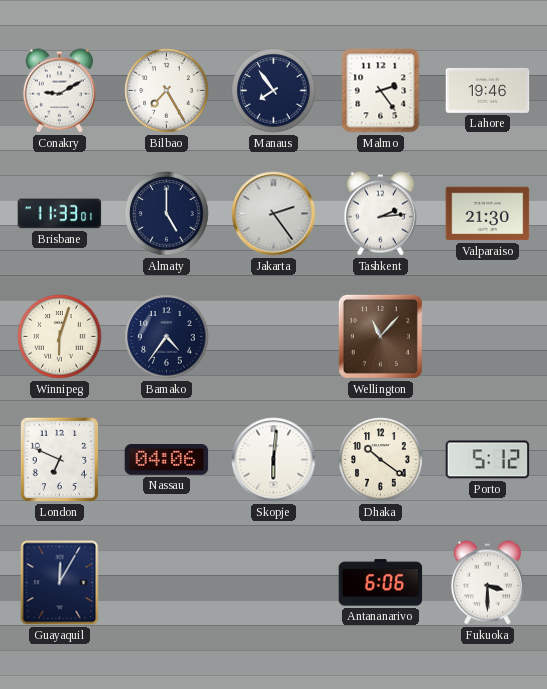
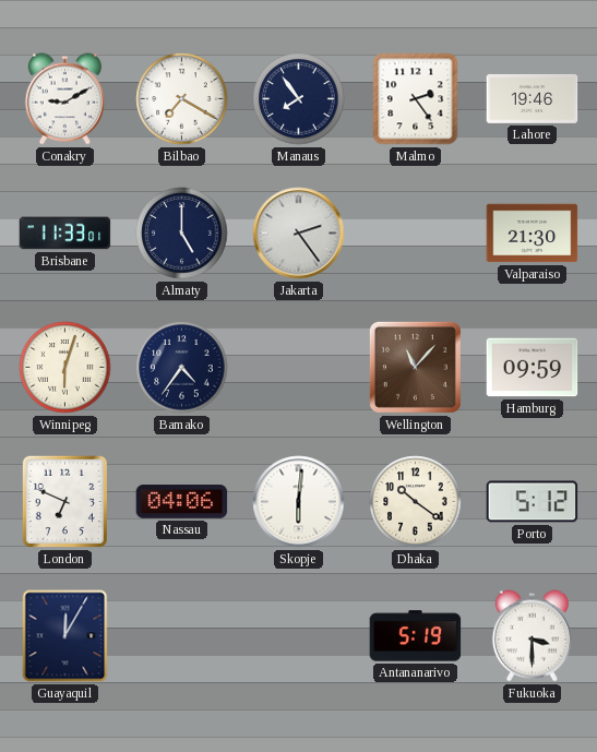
Bilbao: 7:25 -> 7:20
Tashkent: 2:14 -> none
Hamburg: none -> 09:59
Antananarivo: 6:06 -> 5:19
